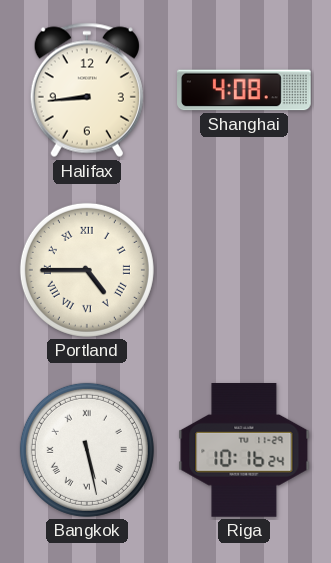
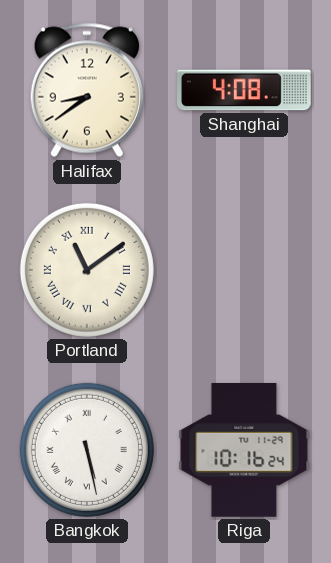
Halifax: 8:44 -> 8:39
Portland: 4:45 -> 11:09
